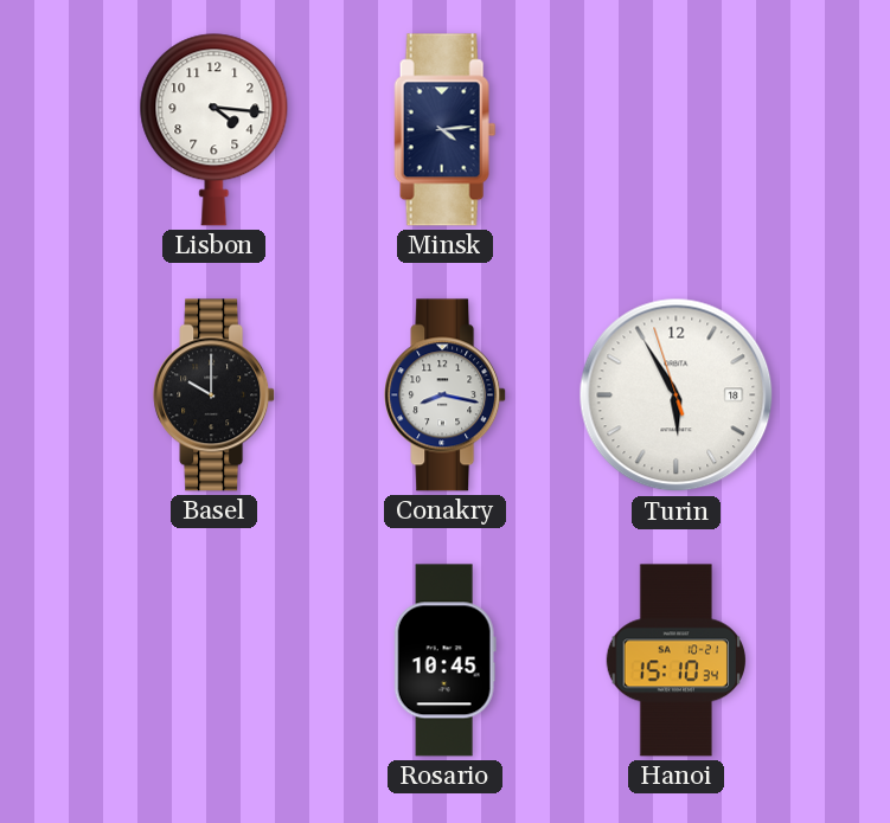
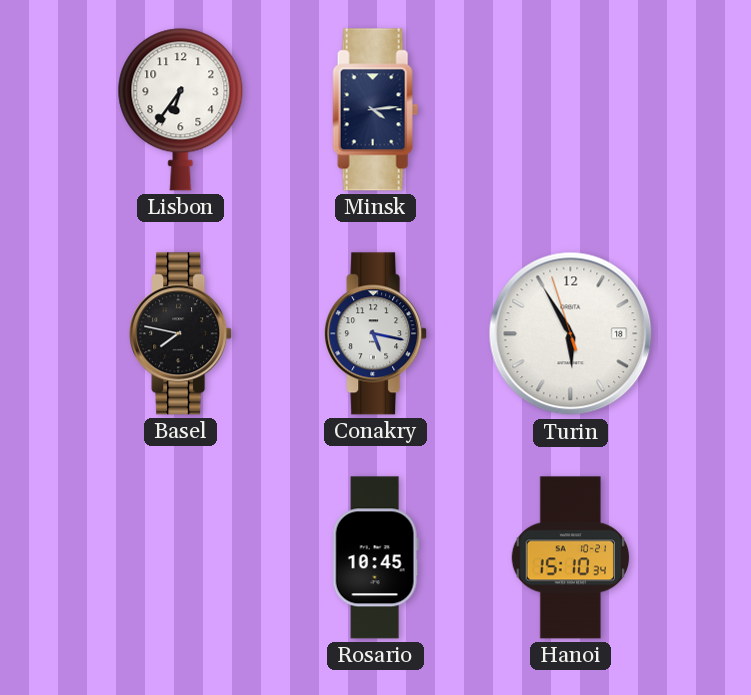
Lisbon: 4:16 -> 6:36
Basel: 10:00 -> 7:47
Conakry: 8:17 -> 5:17
